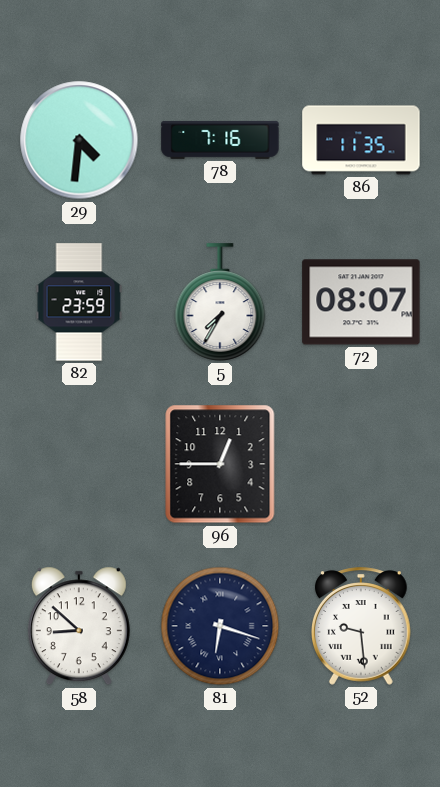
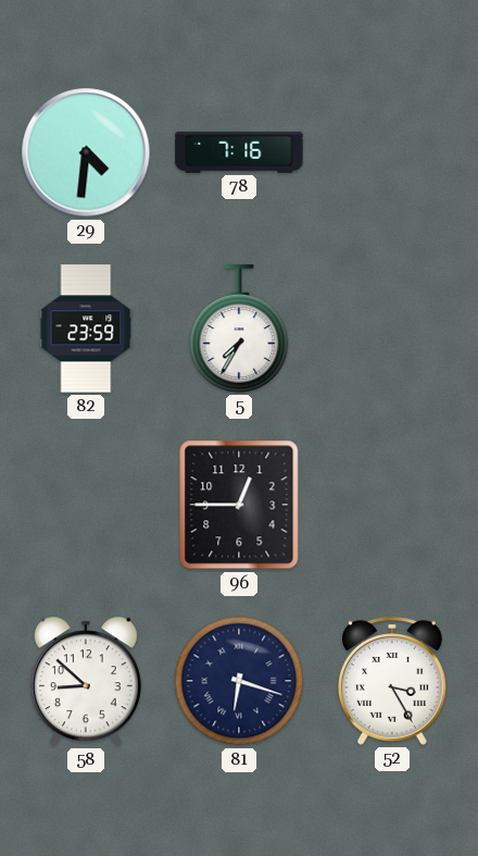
86: 11:35 -> none
72: 08:07 -> none
52: 9:29 -> 3:25
